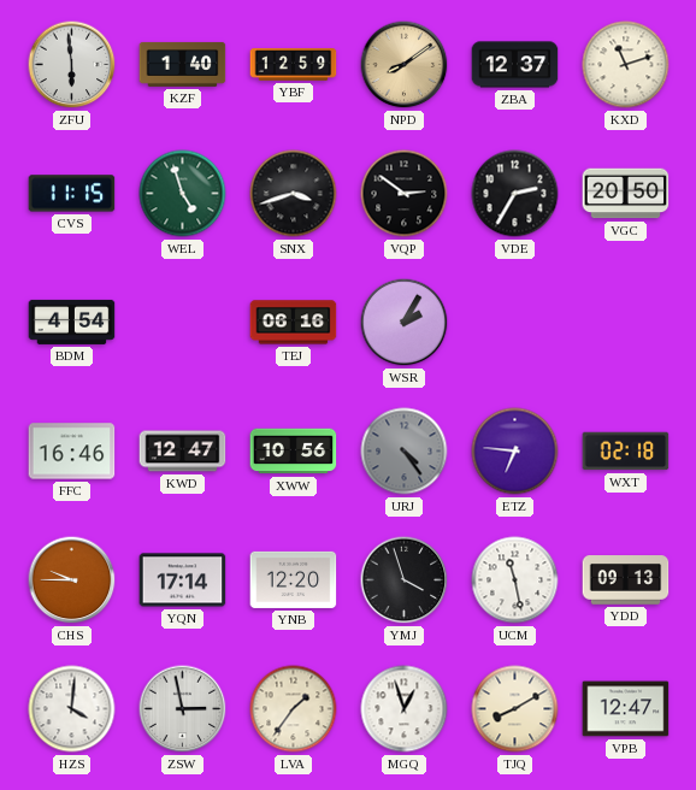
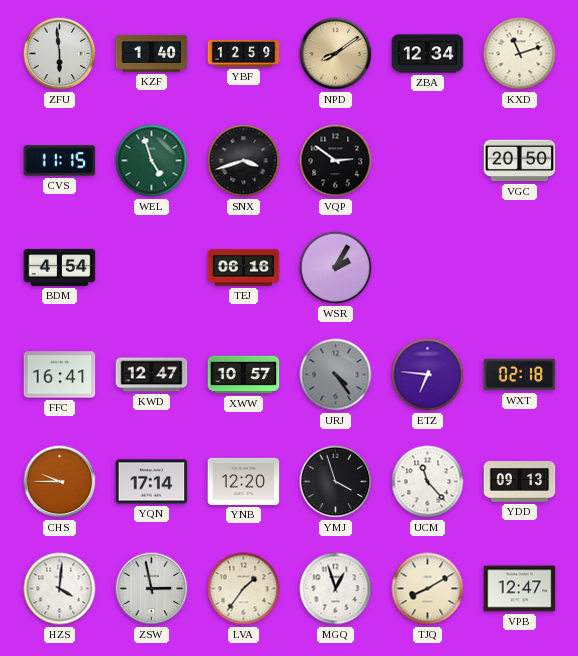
ZBA: 12:37 -> 12:34
VDE: 2:35 -> none
FFC: 16:46 -> 16:41
XWW: 10:56 -> 10:57
UCM: 11:28 -> 11:23
